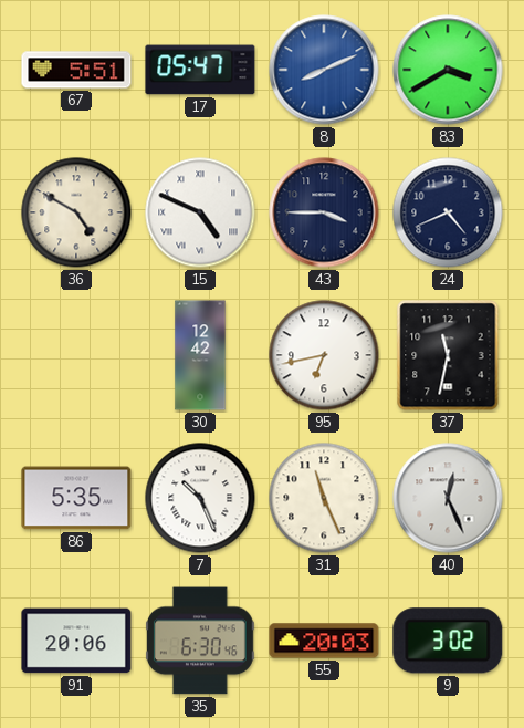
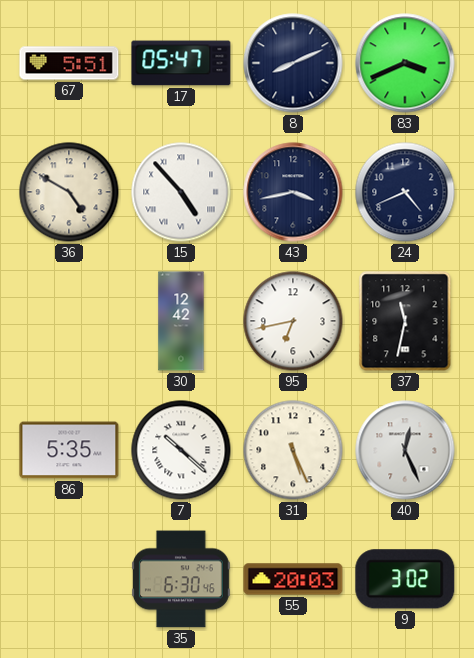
8 dial: blue -> navy
83: 3:40 -> 3:41
15: 4:49 -> 4:53
43: 3:45 -> 3:43
7: 10:26 -> 10:22
31: 11:26 -> 5:26
91: 20:06 -> none
